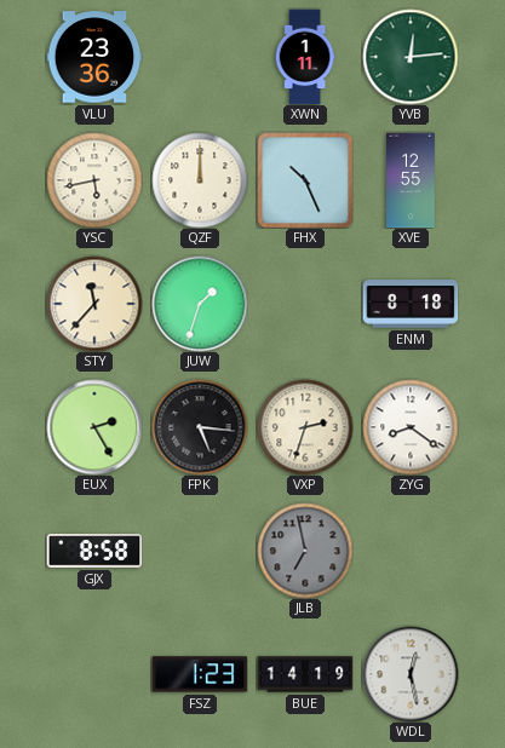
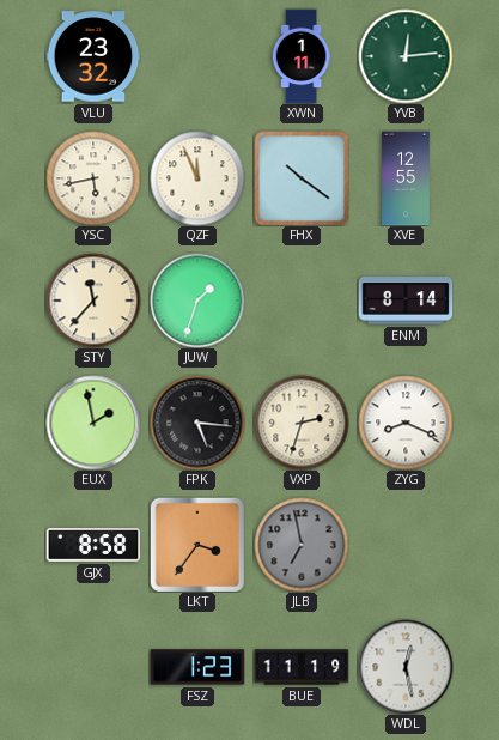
VLU: 23:36 -> 23:32
QZF: 12:00 -> 11:56
FHX: 10:26 -> 10:21
ENM: 8:18 -> 8:14
EUX: 2:25 -> 1:58
ZYG: 8:21 -> 8:19
LKT: none -> 3:36
BUE: 14:19 -> 11:19
